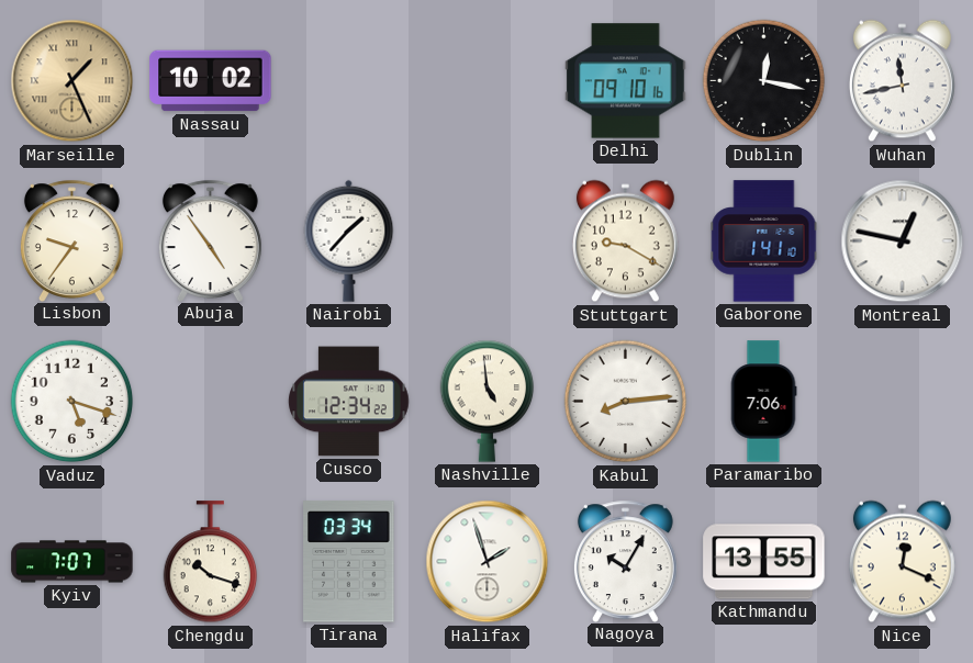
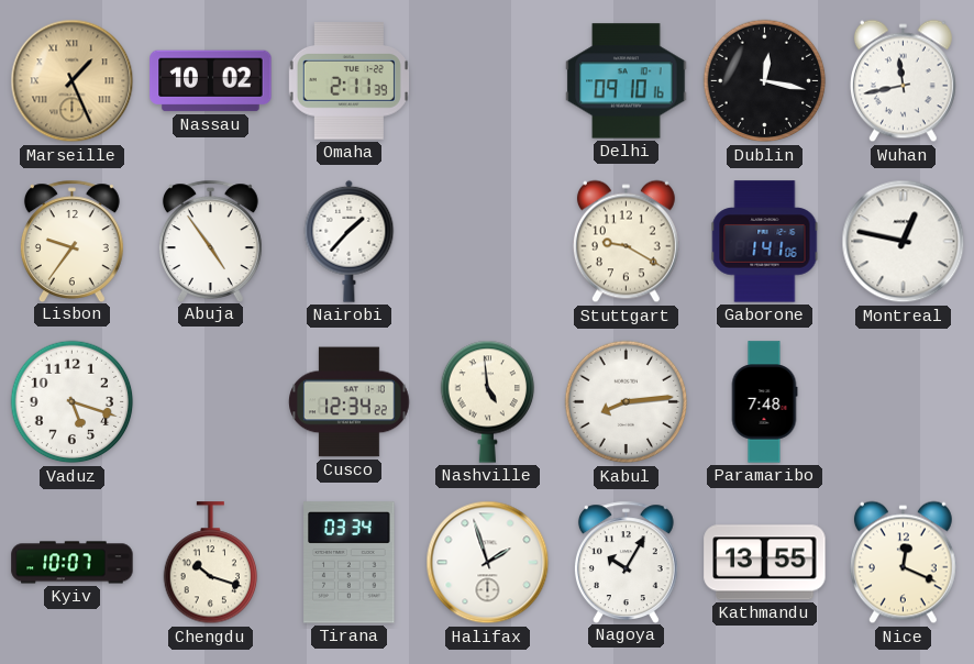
Omaha: none -> 2:11
Gaborone: 1:41:10 -> 1:41:06
Paramaribo: 7:06 -> 7:48
Kyiv: 7:07 -> 10:07
